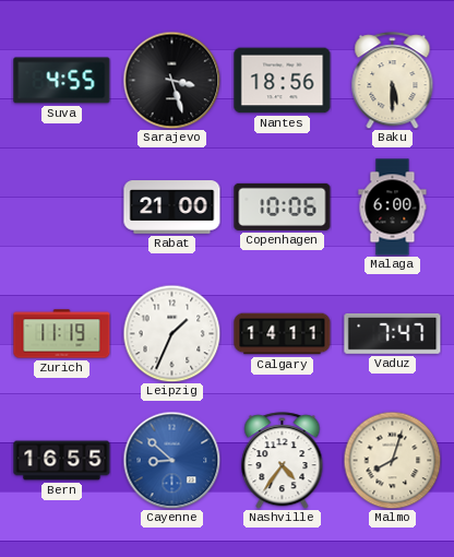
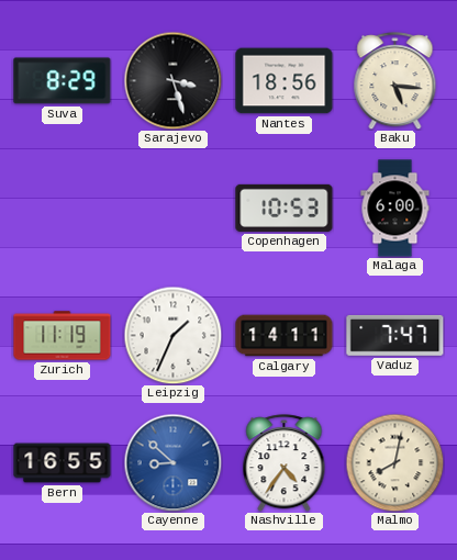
Suva: 4:55 -> 8:29
Baku: 5:30 -> 5:16
Rabat: 21:00 -> none
Copenhagen: 10:06 -> 10:53
Malmo: 8:03 -> 8:02
